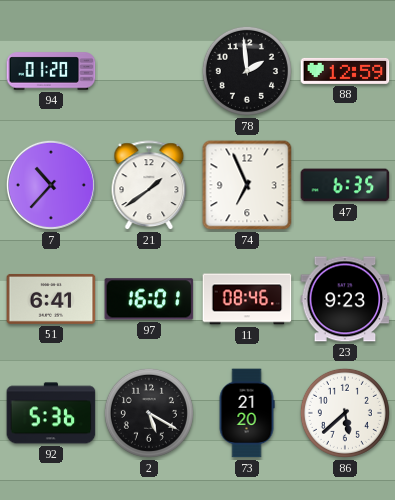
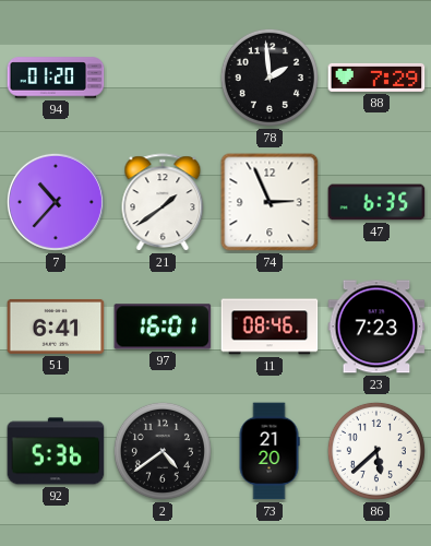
88: 12:59 -> 7:29
74: 6:56 -> 2:56
23: 9:23 -> 7:23
2: 5:20 -> 4:39
